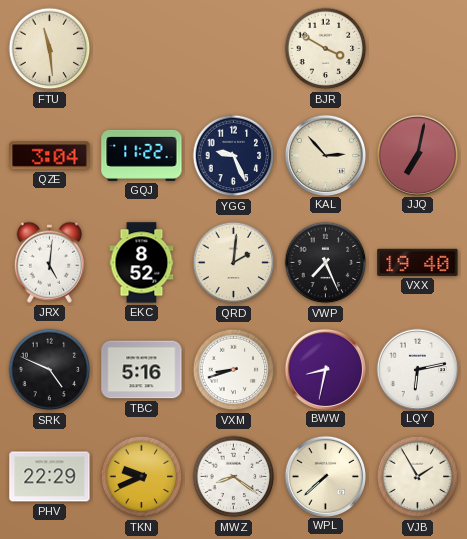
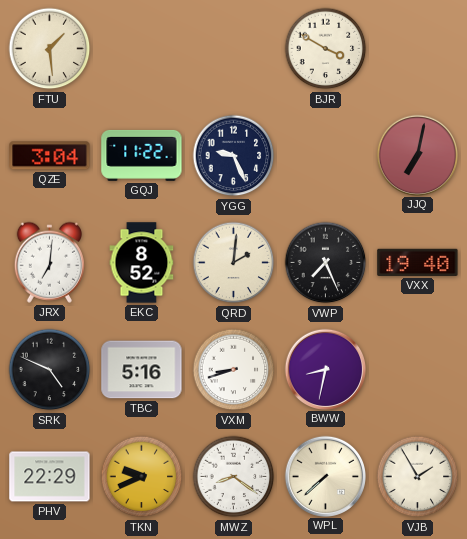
FTU: 11:29 -> 1:29
KAL: 2:53 -> none
JRX: 5:01 -> 7:01
LQY: 6:13 -> none
